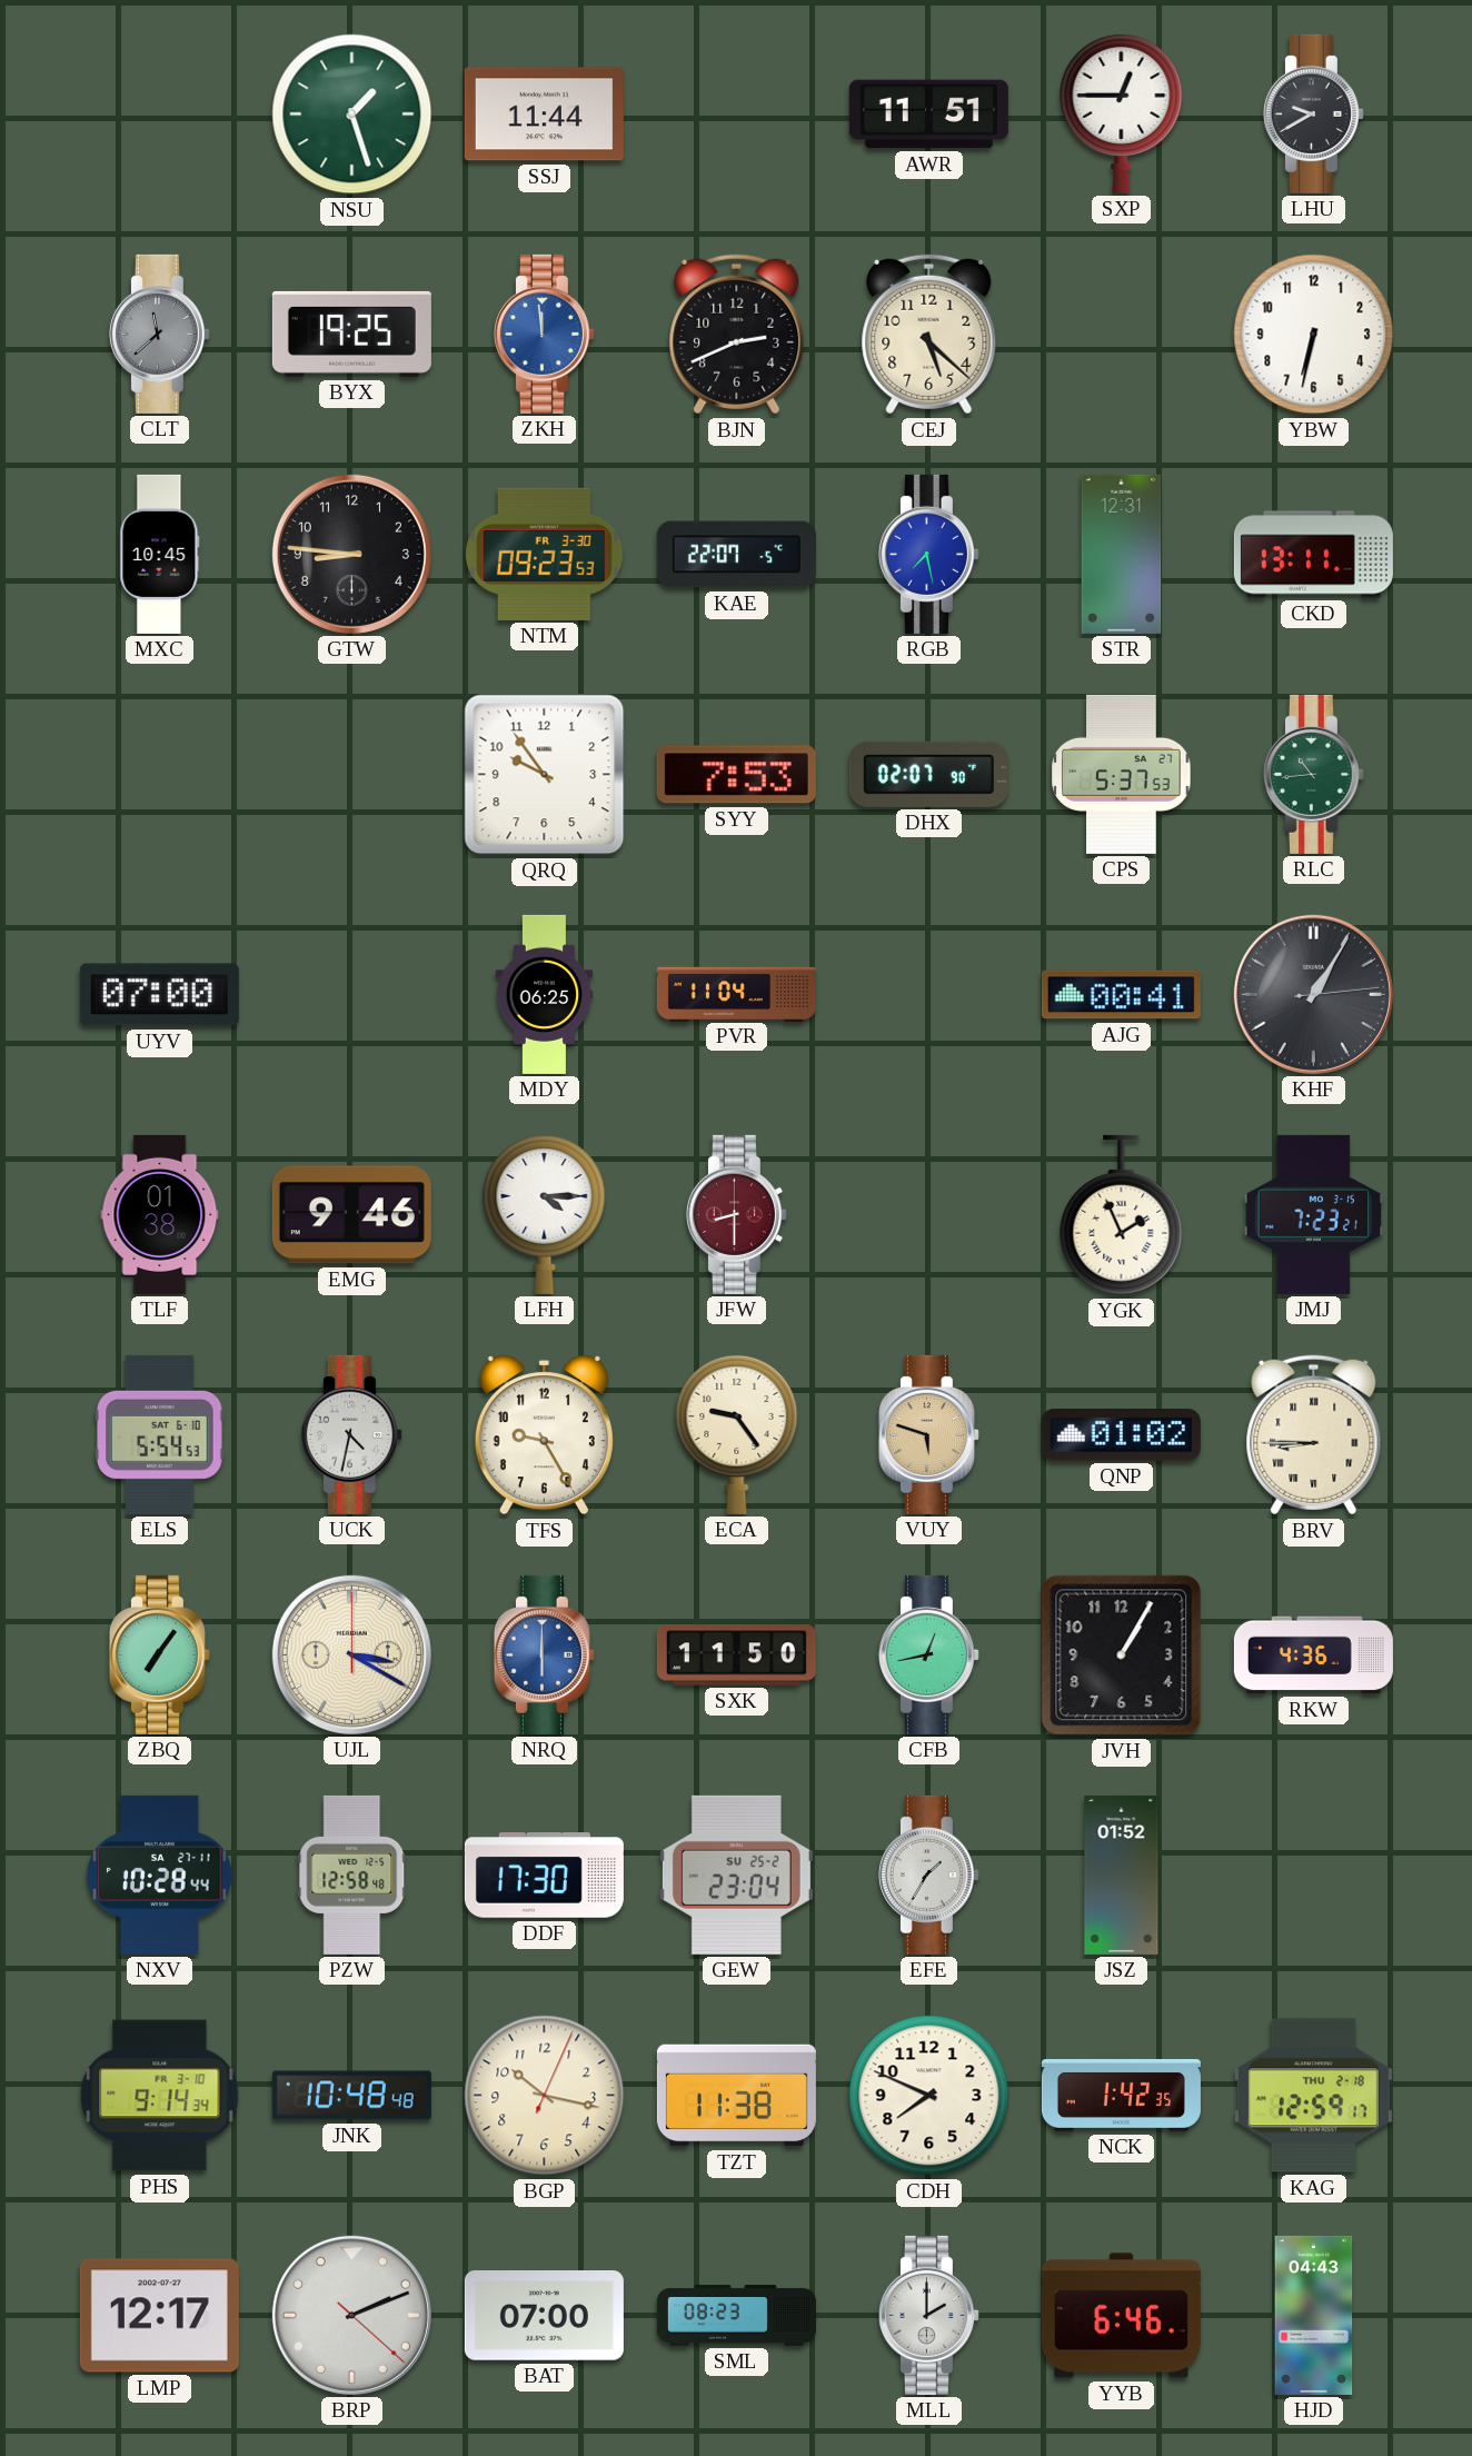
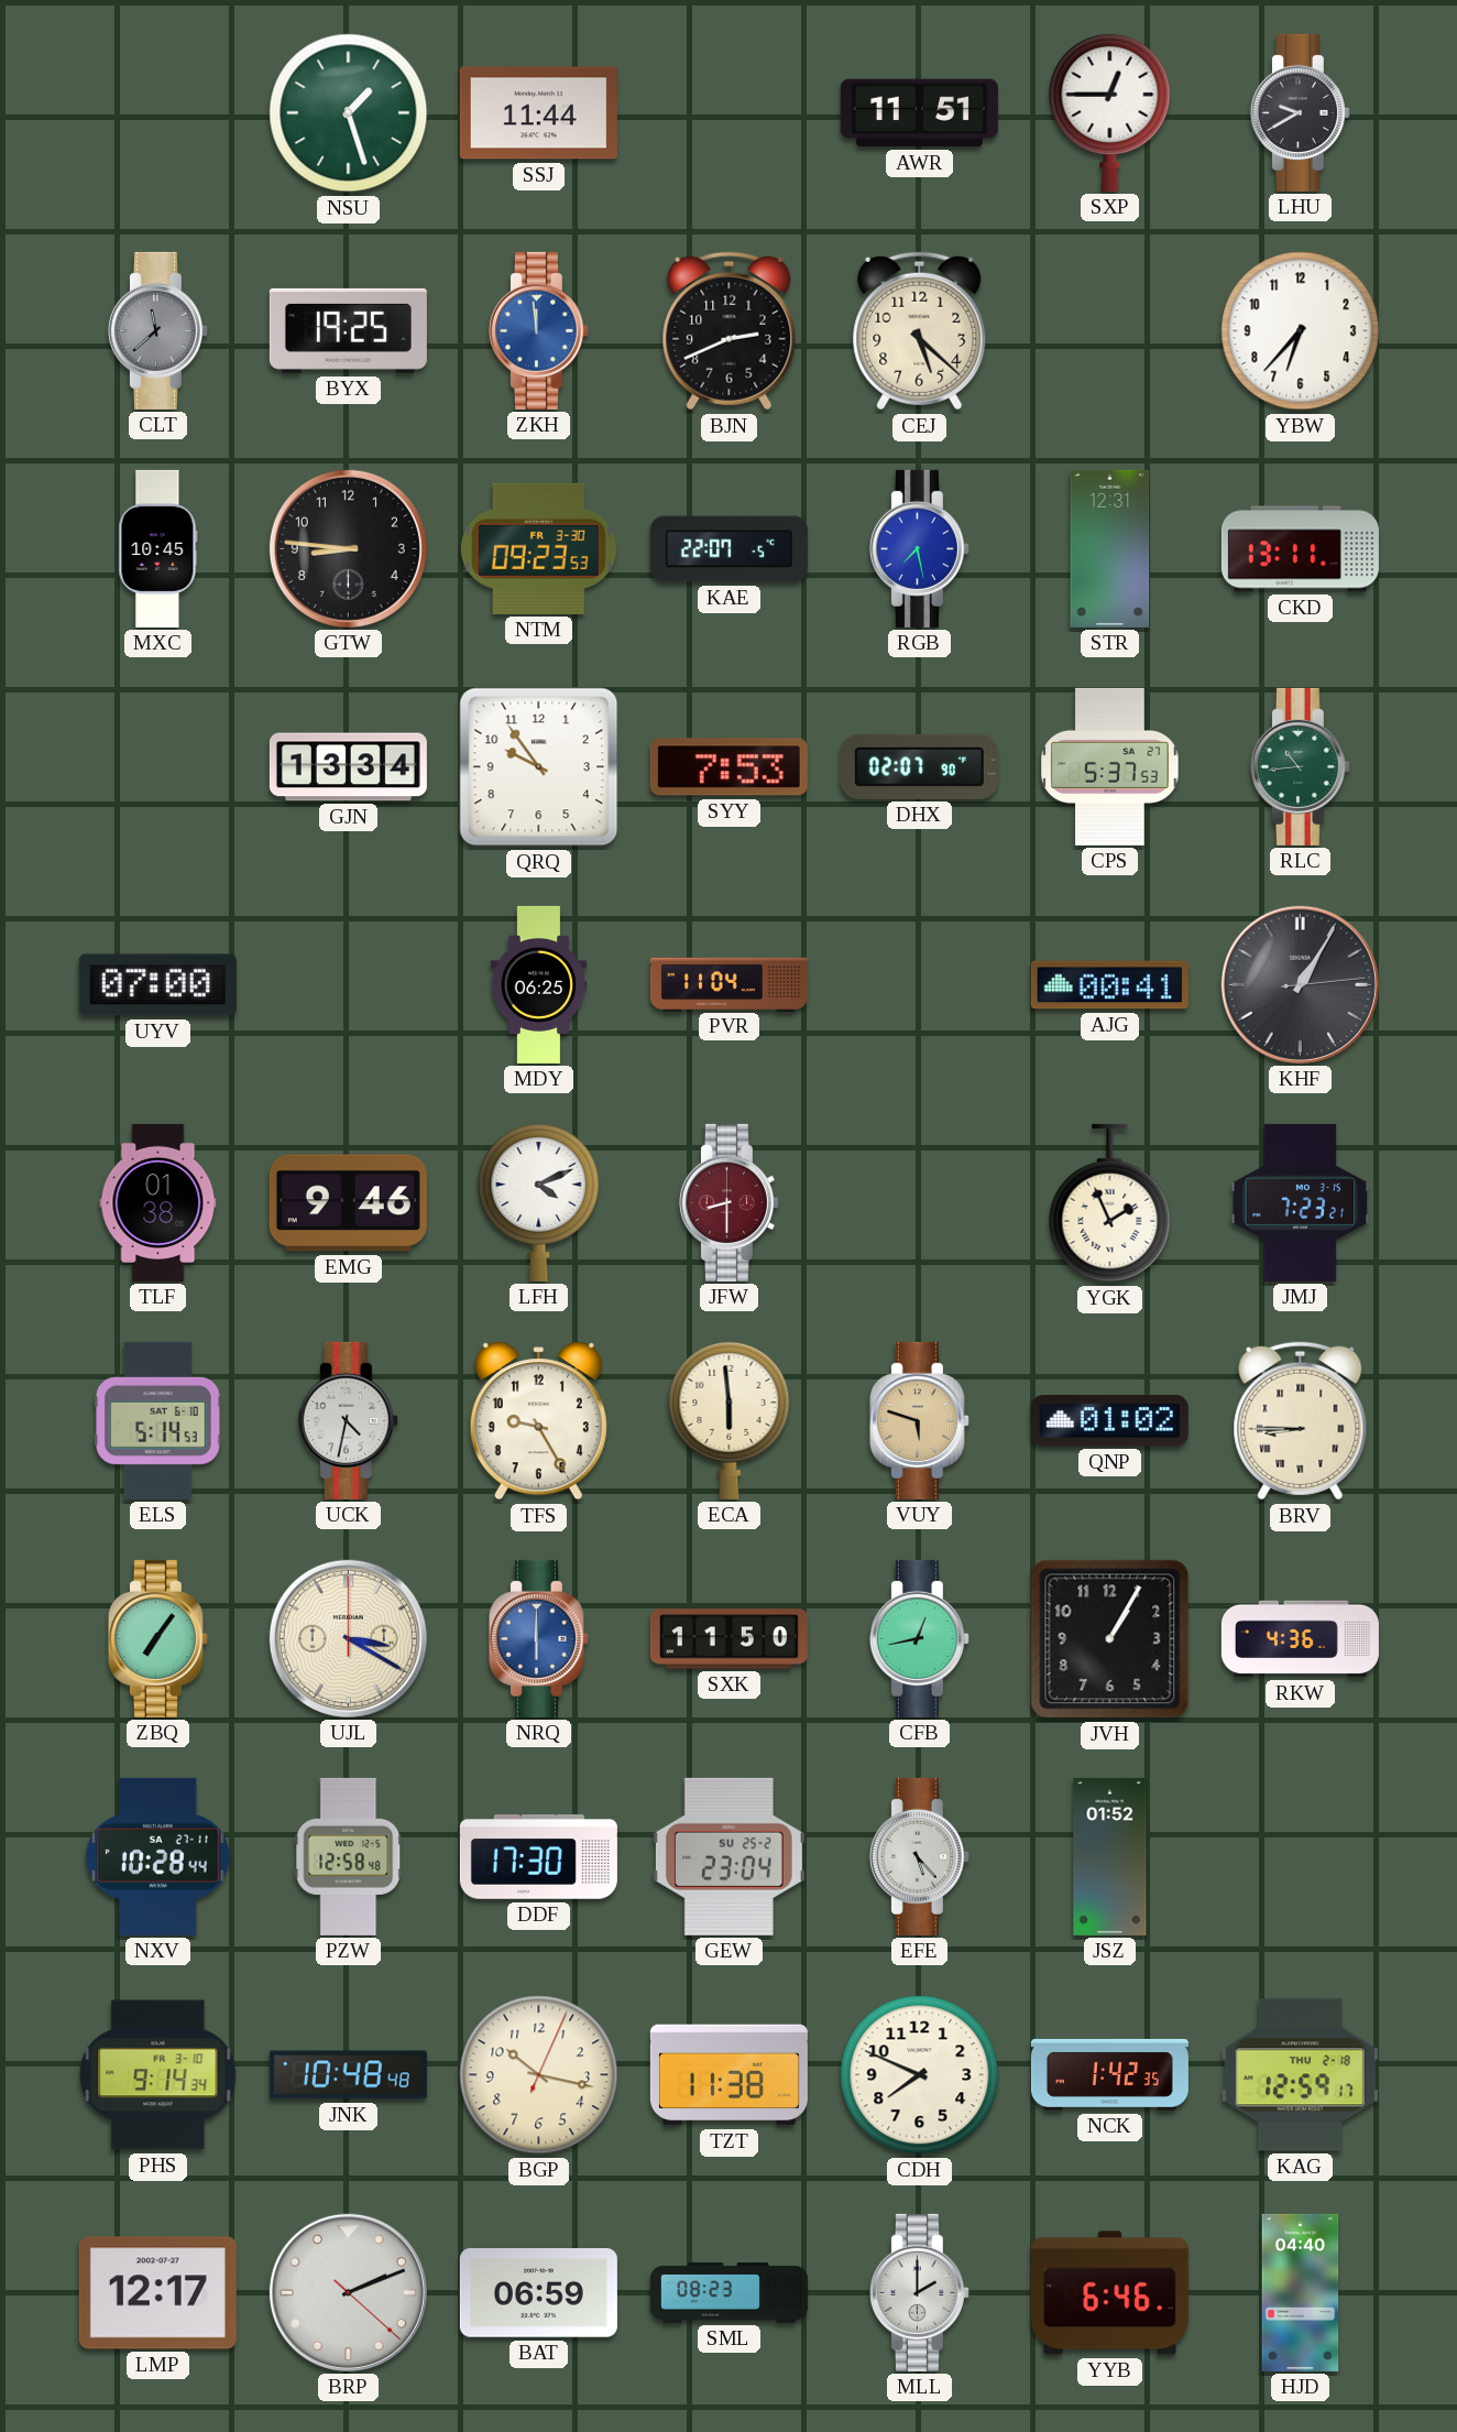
YBW: 6:32 -> 6:37
GJN: none -> 13:34
LFH: 4:15 -> 4:11
ELS: 5:54 -> 5:14
ECA: 9:24 -> 5:59
EFE: 1:35 -> 5:23
BAT: 07:00 -> 06:59
HJD: 04:43 -> 04:40
